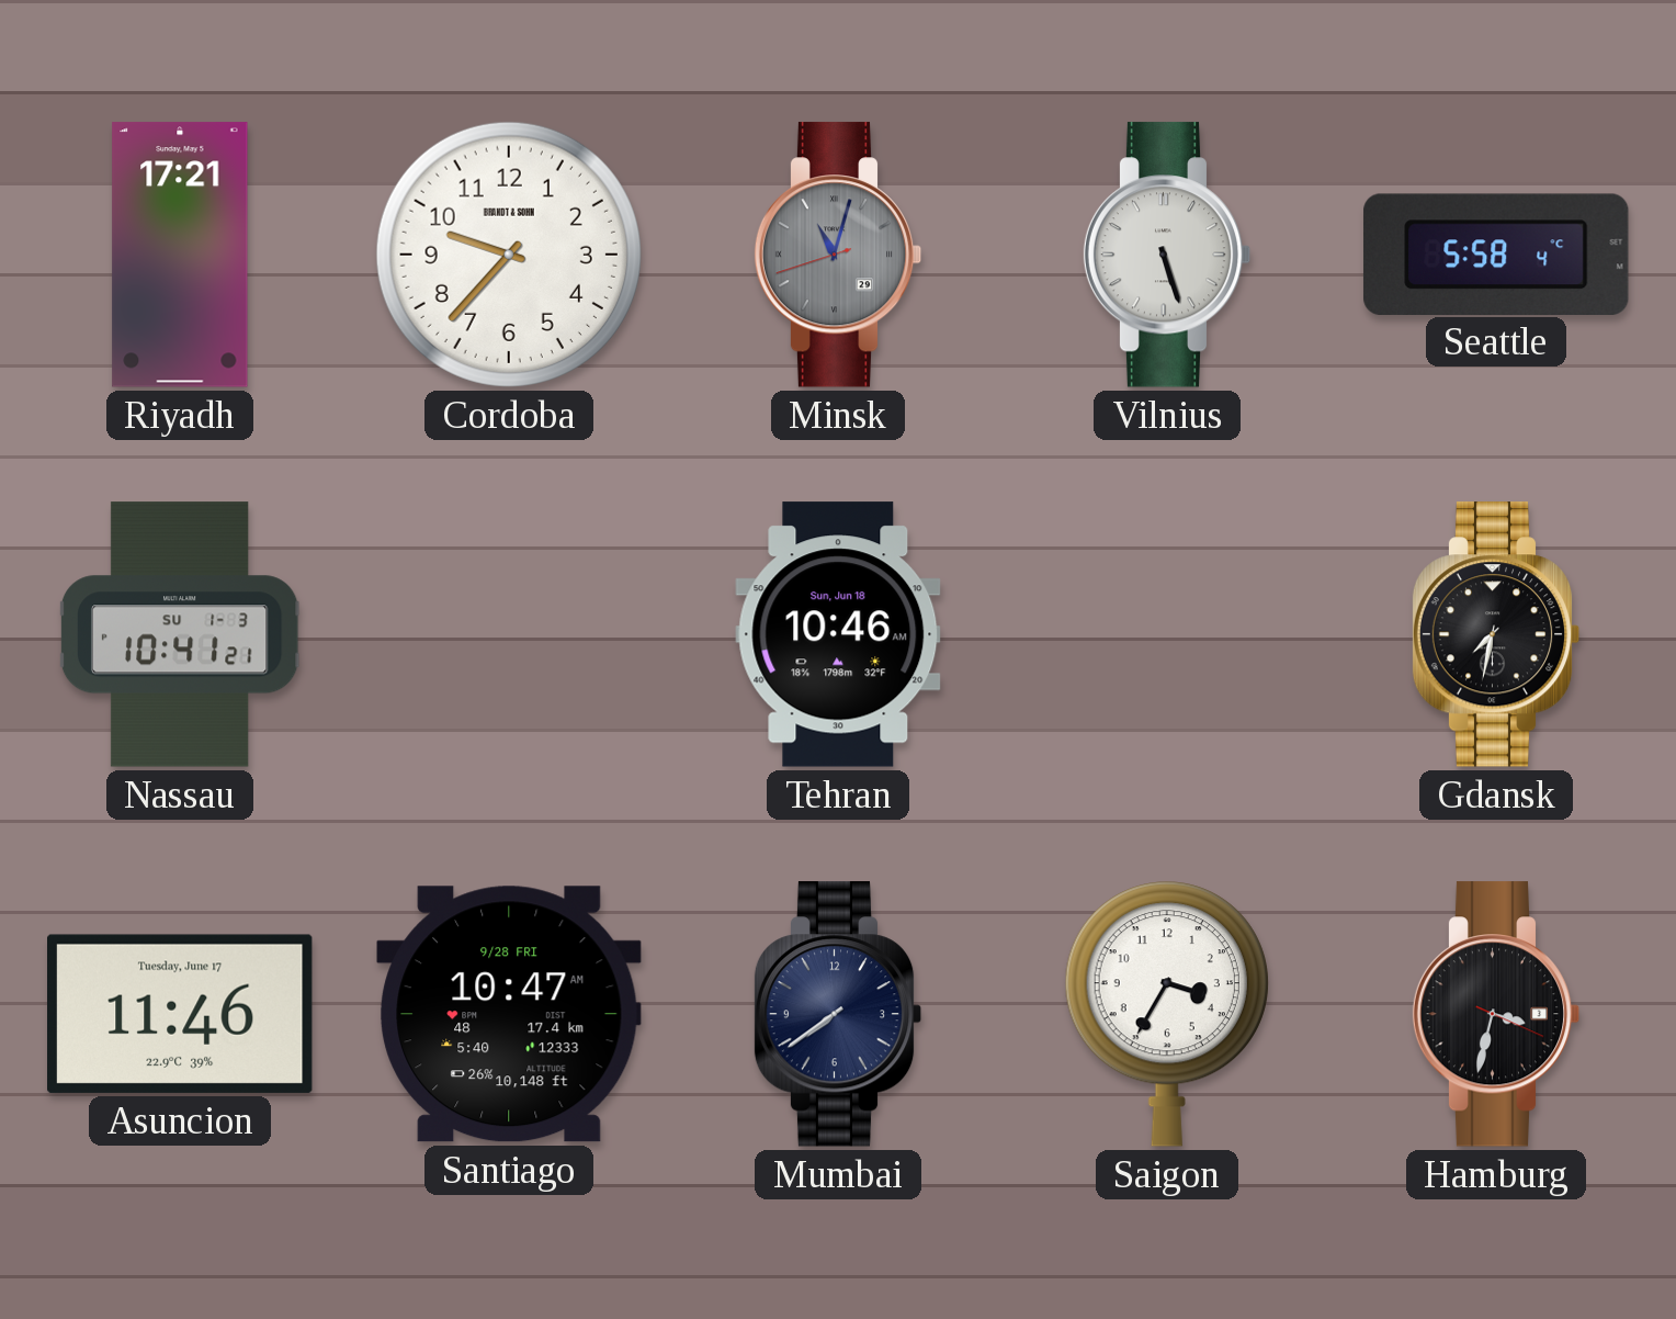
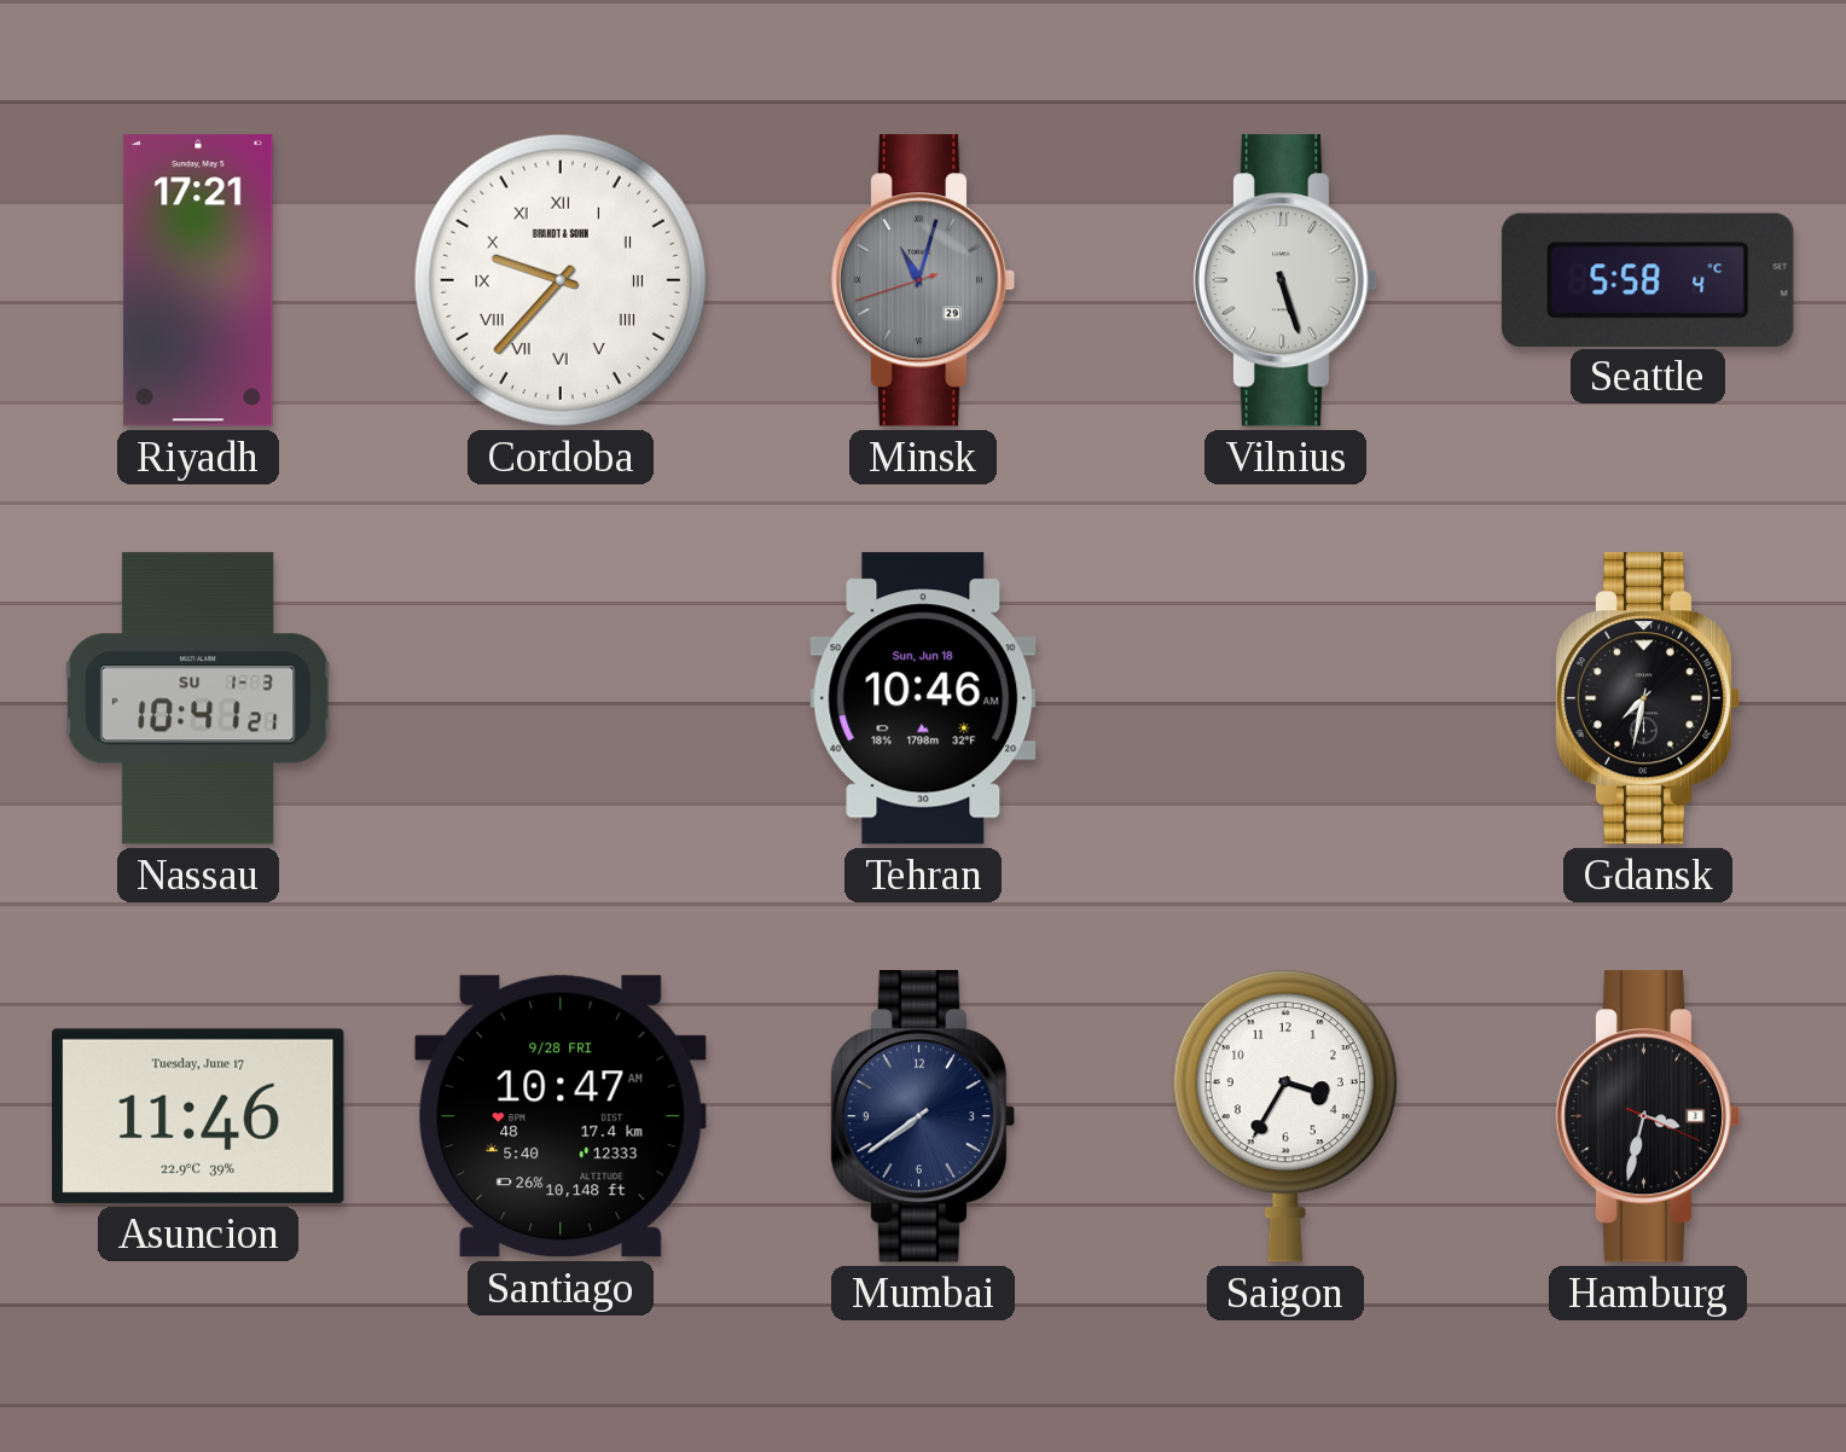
Cordoba numerals: Arabic -> Roman
